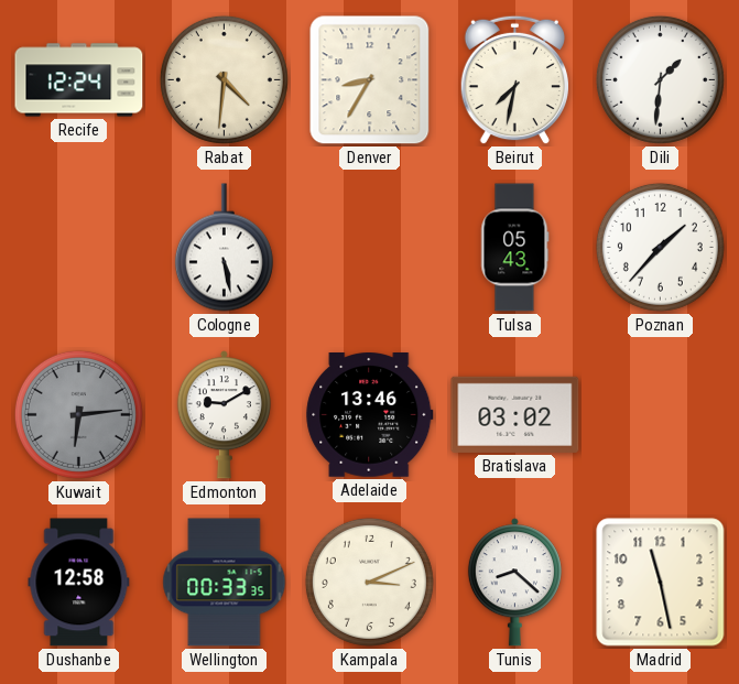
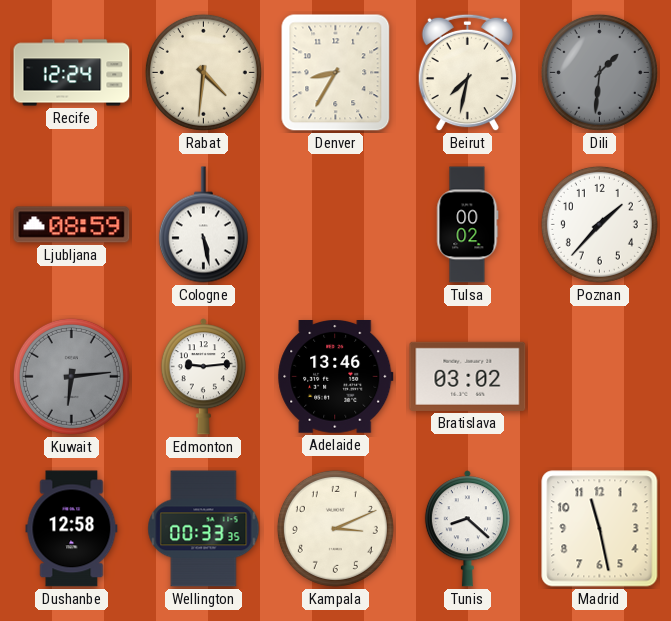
Dili dial: white -> grey
Ljubljana: none -> 08:59
Tulsa: 05:43 -> 00:02
Edmonton: 9:10 -> 9:14
